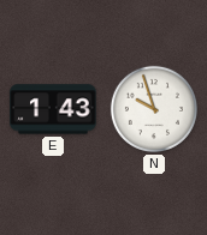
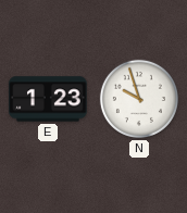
E: 1:43 -> 1:23
